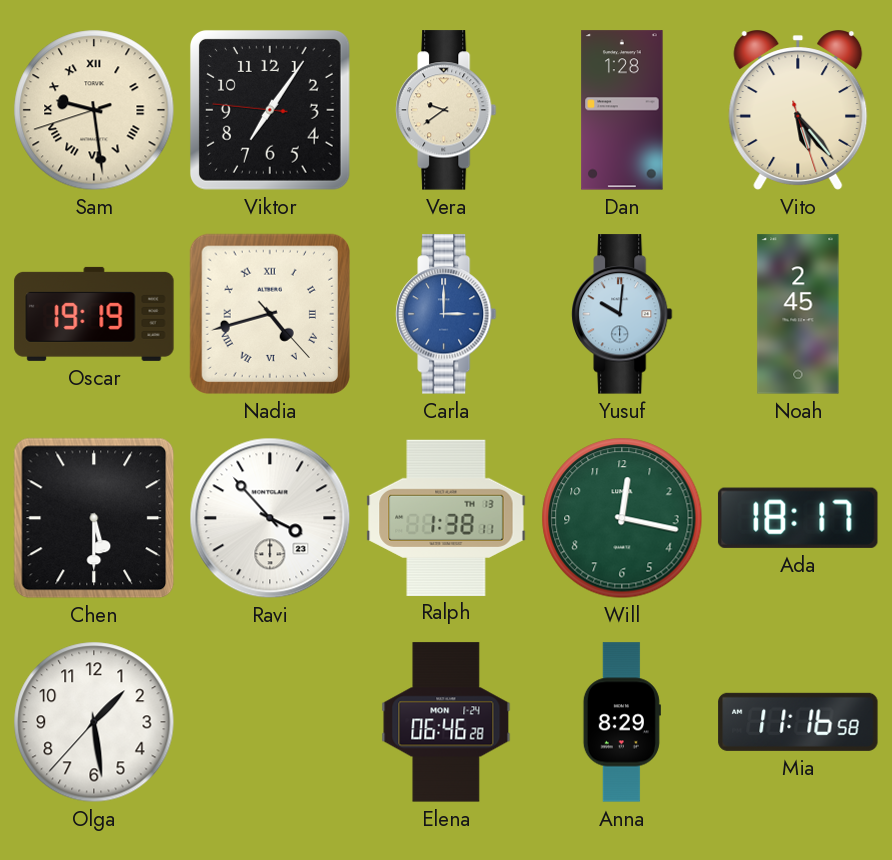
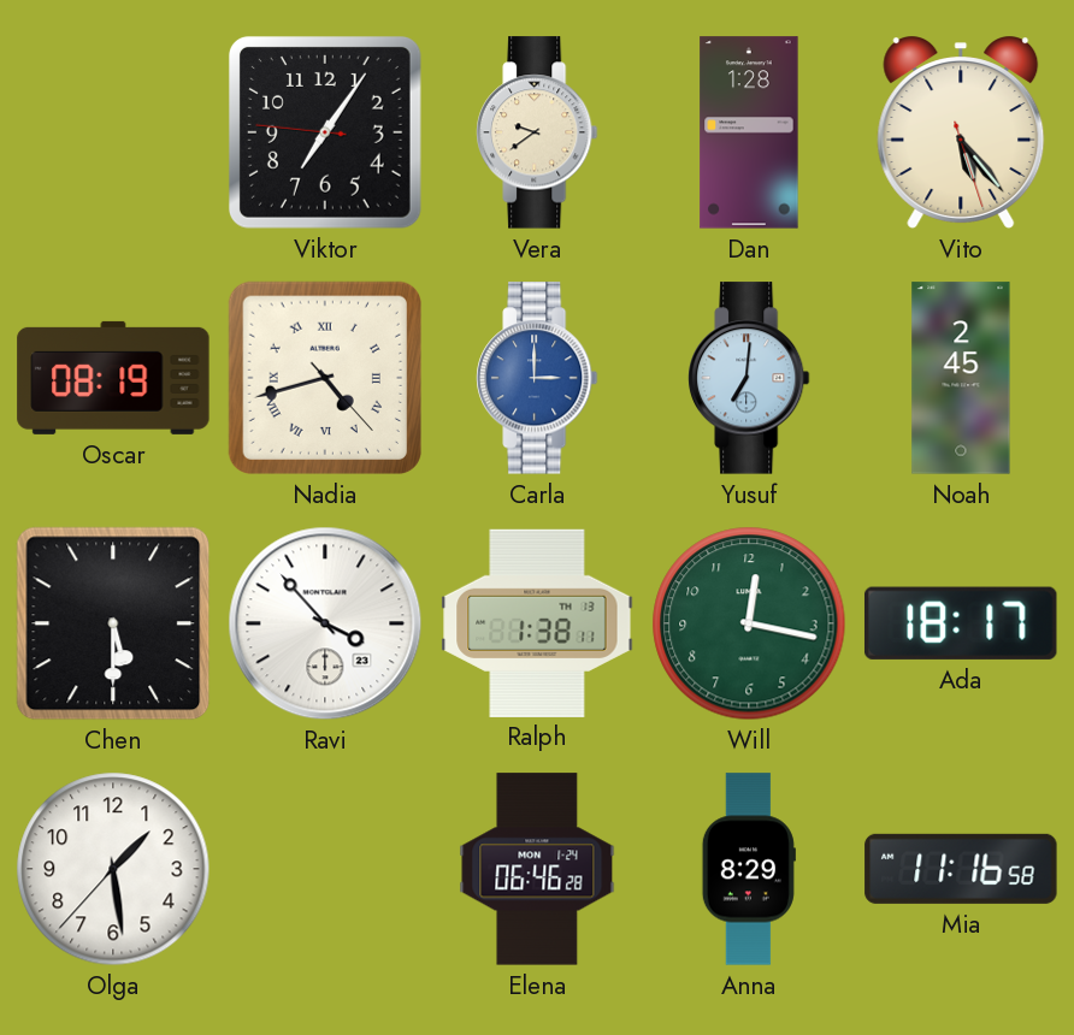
Sam: 9:28 -> none
Oscar: 19:19 -> 08:19
Yusuf: 10:01 -> 7:01
